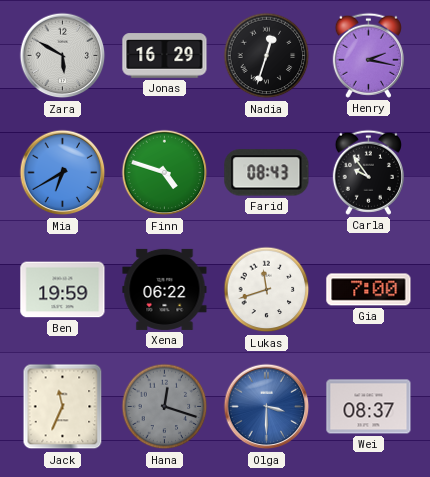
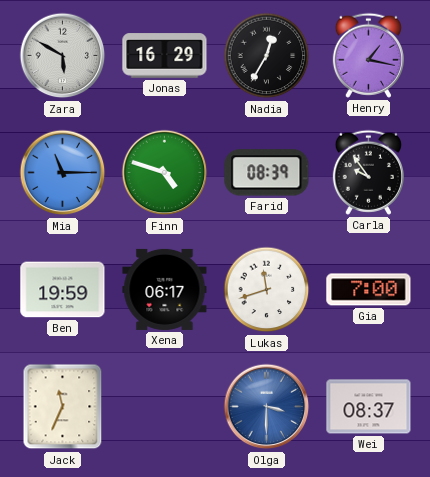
Nadia: 12:33 -> 12:35
Henry: 2:17 -> 1:17
Mia: 6:40 -> 11:15
Farid: 08:43 -> 08:39
Xena: 06:22 -> 06:17
Hana: 12:18 -> none
